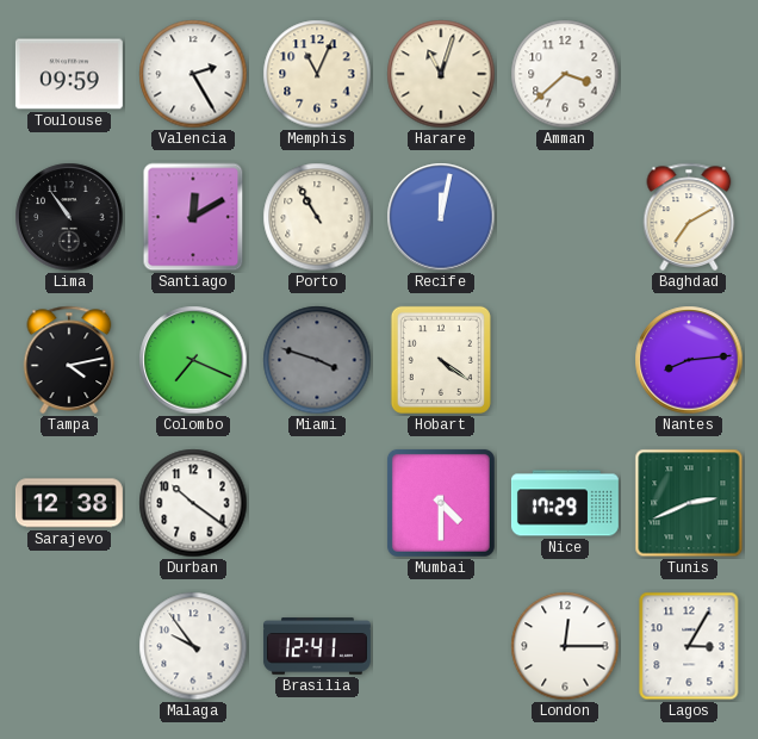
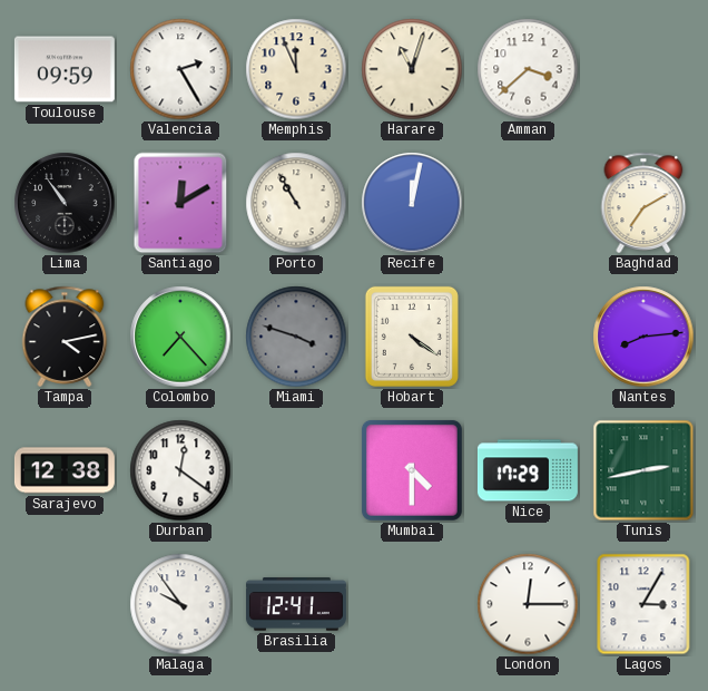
Memphis: 11:04 -> 11:56
Colombo: 7:19 -> 7:23
Durban: 10:21 -> 12:21
Tunis: 2:41 -> 2:43
